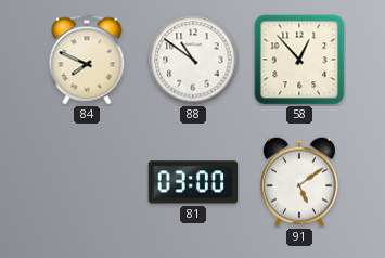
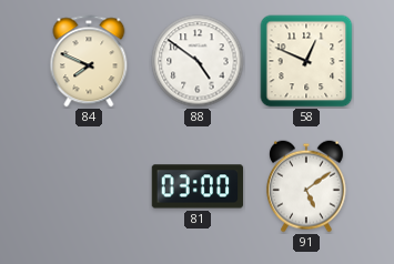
88: 10:51 -> 4:51
58: 12:53 -> 12:49
